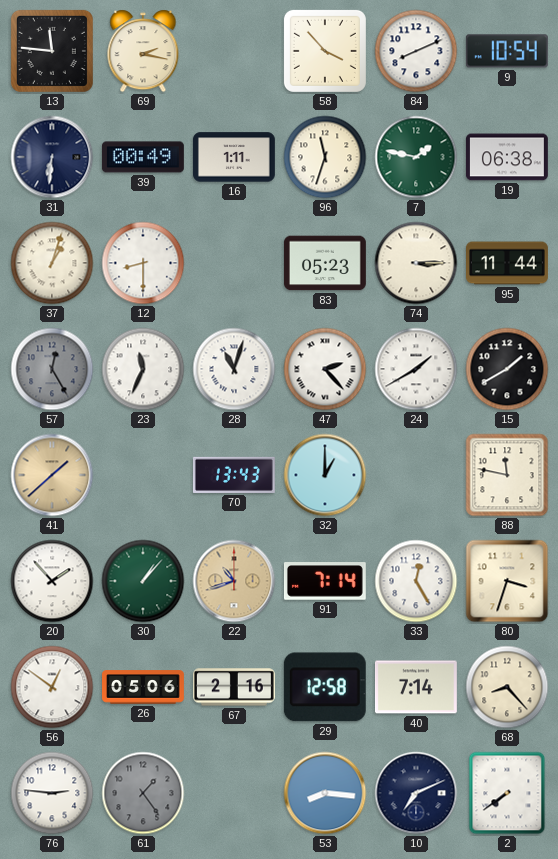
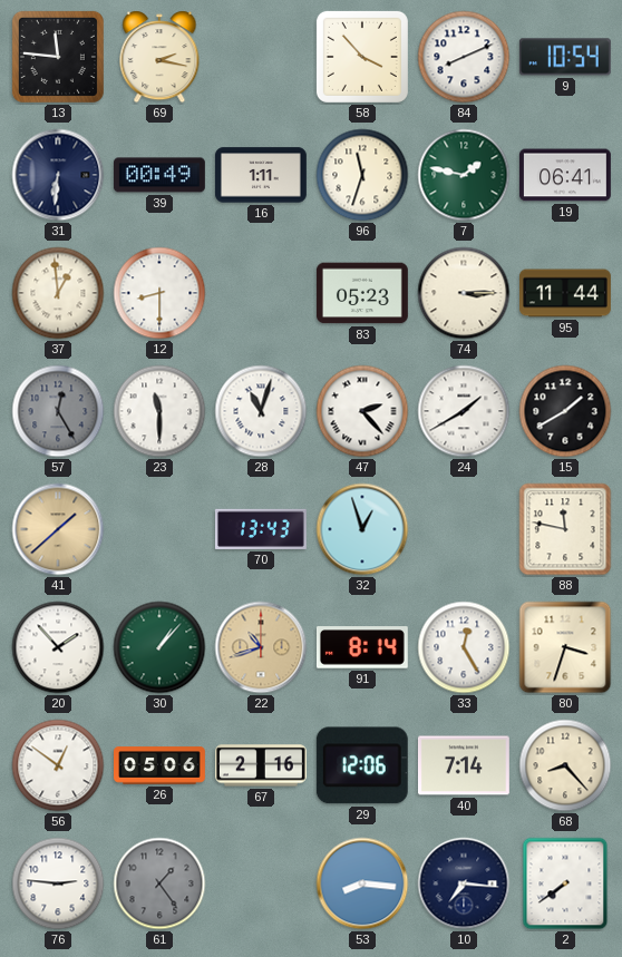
19: 06:38 -> 06:41
37: 1:03 -> 12:59
23: 11:34 -> 11:30
32: 1:00 -> 12:57
91: 7:14 -> 8:14
29: 12:58 -> 12:06
10: 7:11 -> 7:16
